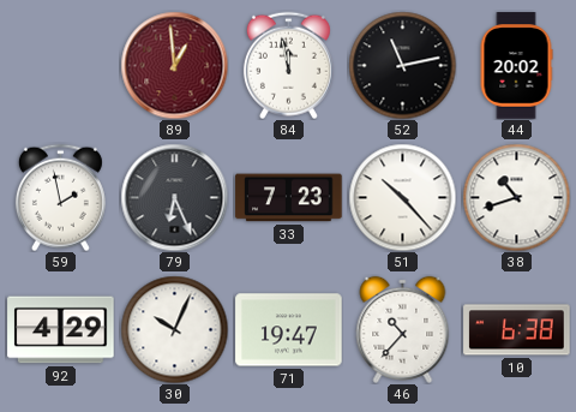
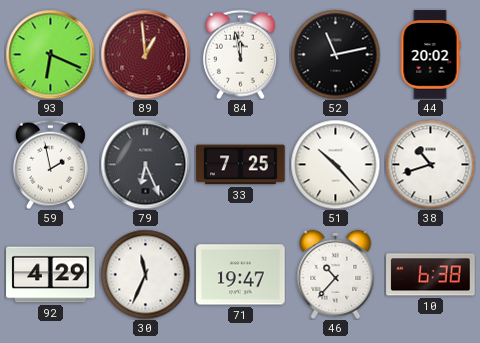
93: none -> 6:19
33: 7:23 -> 7:25
30: 10:04 -> 11:34
